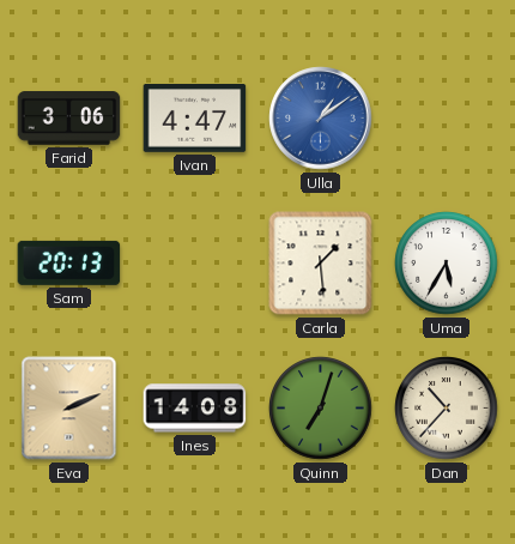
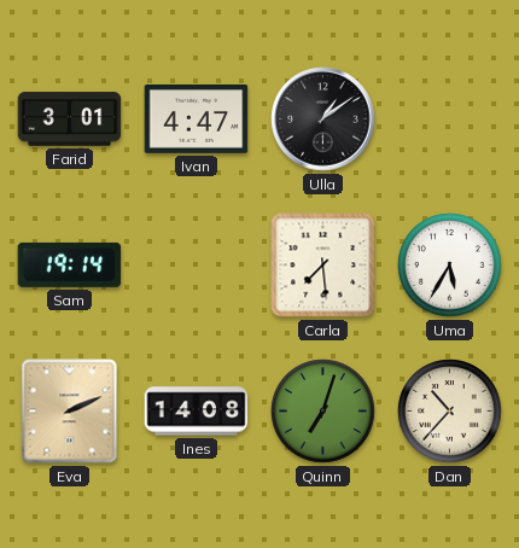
Farid: 3:06 -> 3:01
Ulla dial: blue -> black
Sam: 20:13 -> 19:14
Carla: 1:29 -> 7:29
